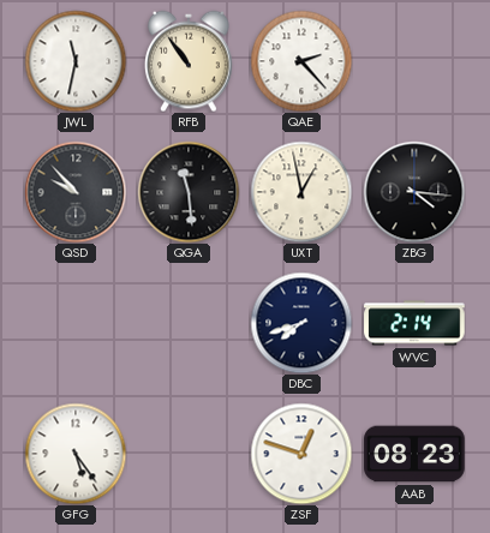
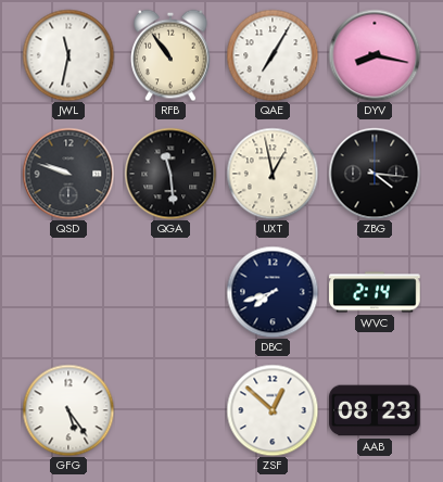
QAE: 2:23 -> 7:05
DYV: none -> 8:17
QSD: 9:53 -> 9:48
ZSF: 12:48 -> 12:52
